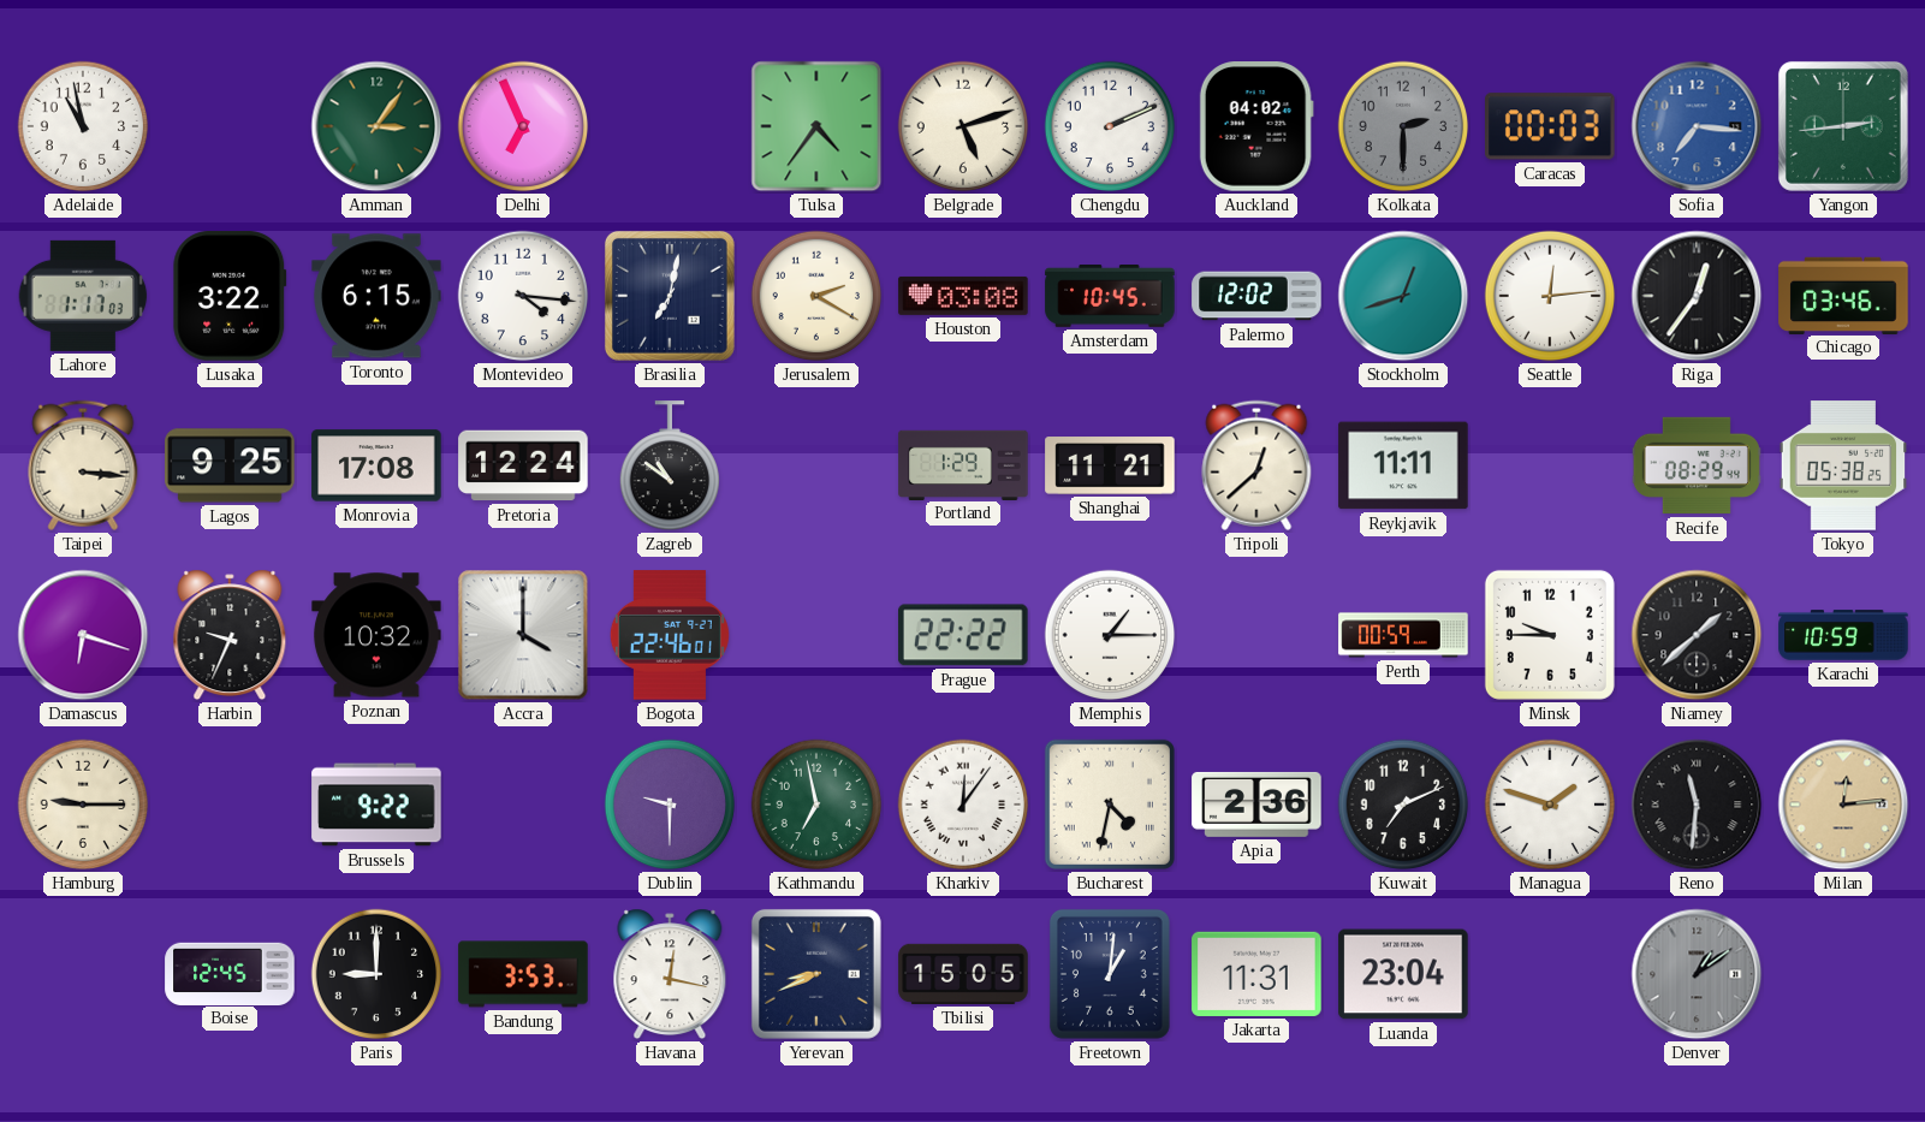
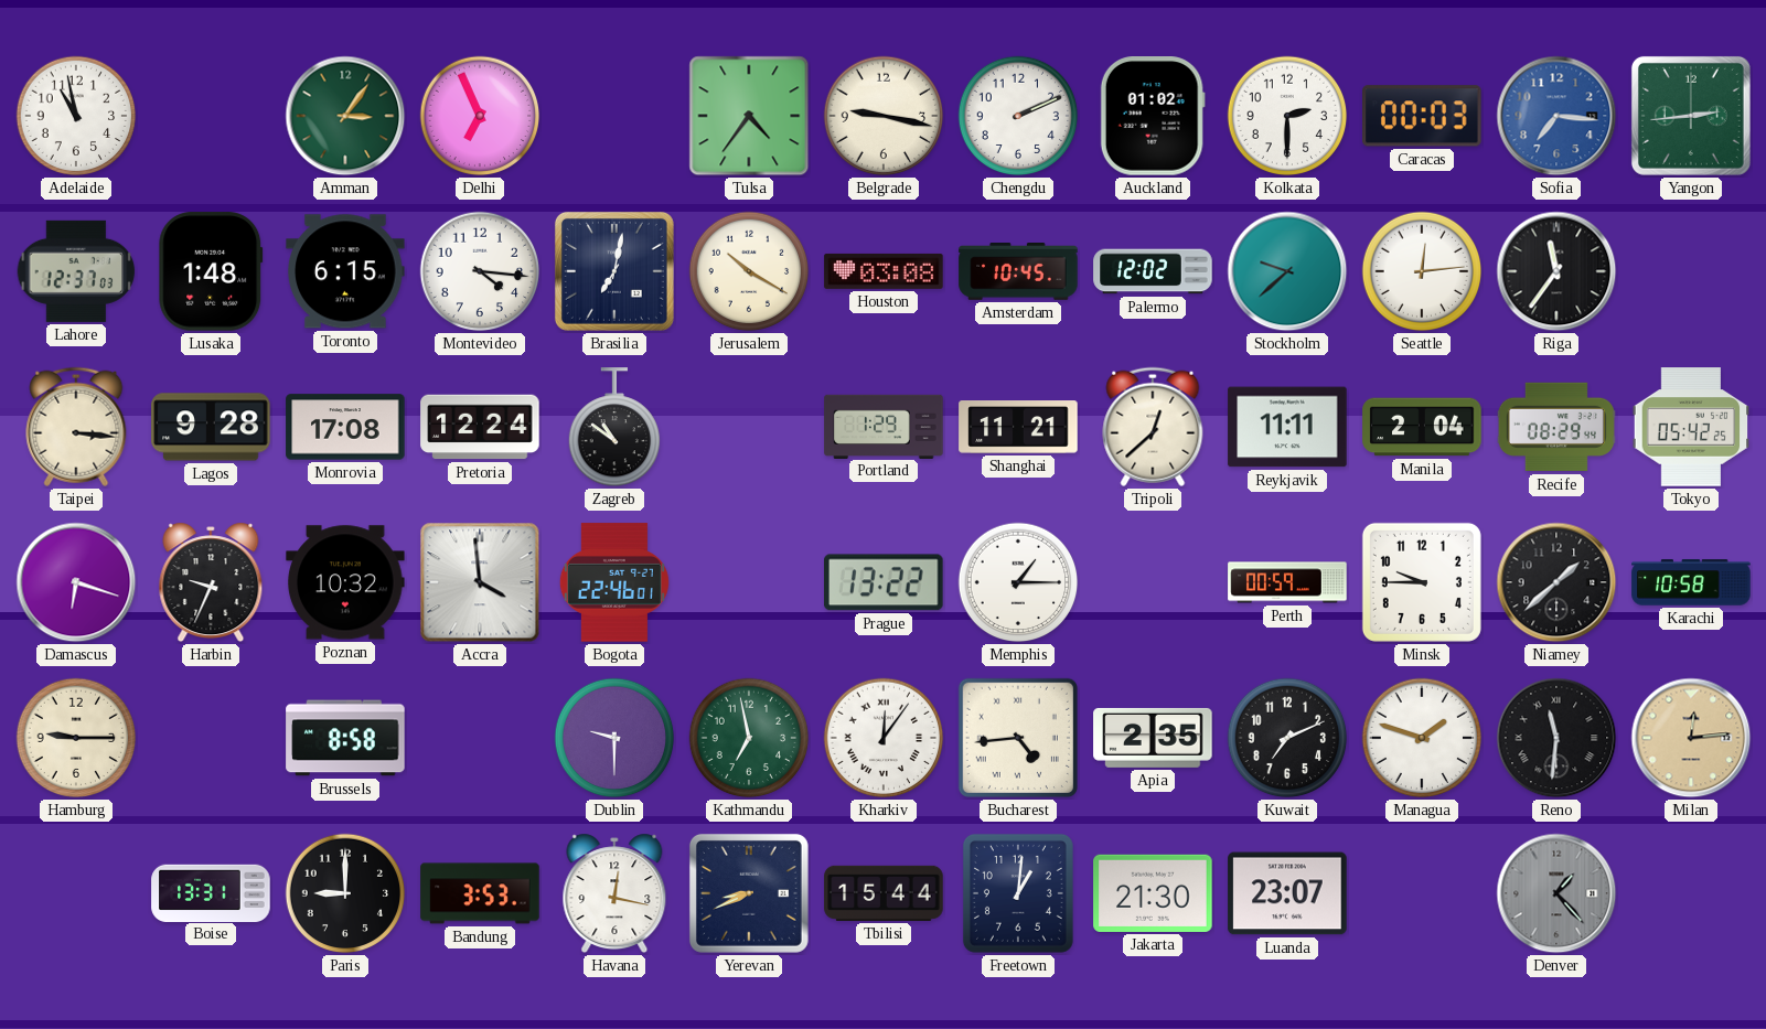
Belgrade: 5:12 -> 9:17
Auckland: 04:02 -> 01:02
Kolkata dial: grey -> white
Lahore: 1:17 -> 12:37
Lusaka: 3:22 -> 1:48
Jerusalem: 2:20 -> 10:20
Stockholm: 12:42 -> 9:38
Riga: 12:36 -> 11:36
Chicago: 03:46 -> none
Lagos: 9:25 -> 9:28
Manila: none -> 2:04
Tokyo: 05:38 -> 05:42
Accra: 4:00 -> 3:59
Prague: 22:22 -> 13:22
Karachi: 10:59 -> 10:58
Brussels: 9:22 -> 8:58
Bucharest: 4:32 -> 4:44
Apia: 2:36 -> 2:35
Boise: 12:45 -> 13:31
Tbilisi: 15:05 -> 15:44
Jakarta: 11:31 -> 21:30
Luanda: 23:04 -> 23:07
Denver: 1:09 -> 1:23
